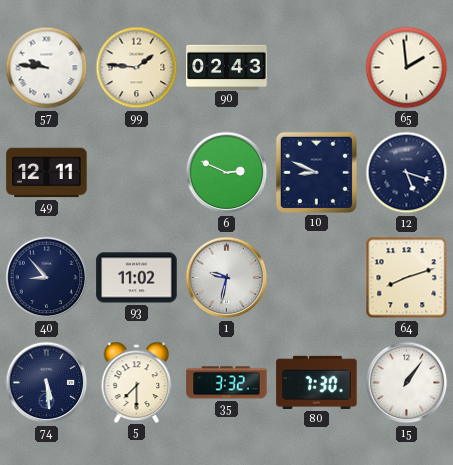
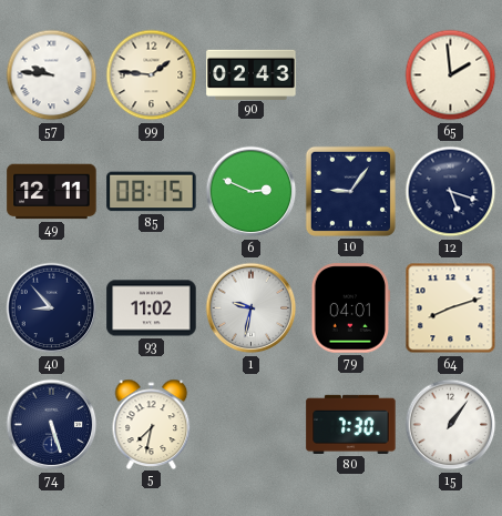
85: none -> 08:15
10: 8:49 -> 9:06
79: none -> 04:01
74: 5:29 -> 5:27
5: 7:30 -> 7:32
35: 3:32 -> none
